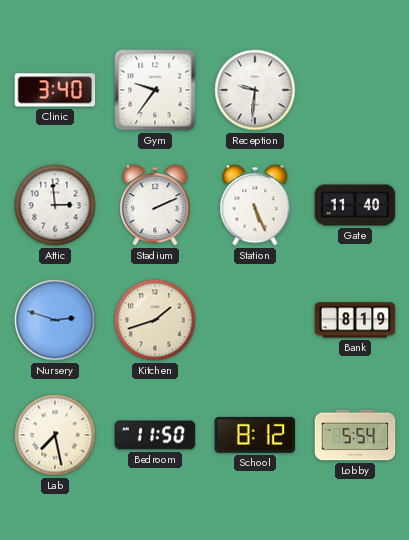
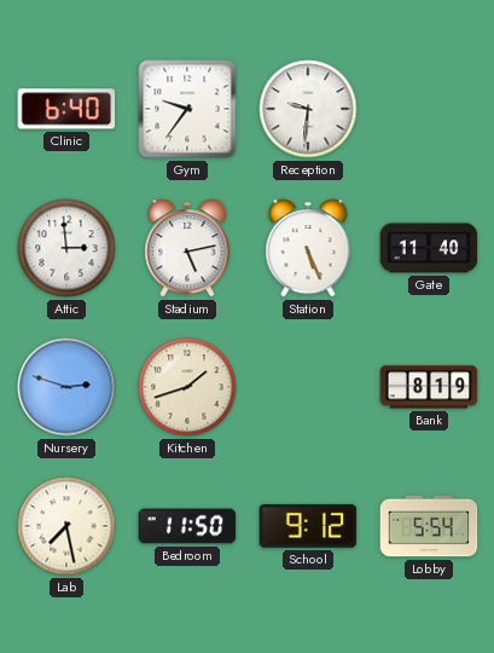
Clinic: 3:40 -> 6:40
Stadium: 2:11 -> 5:13
School: 8:12 -> 9:12
